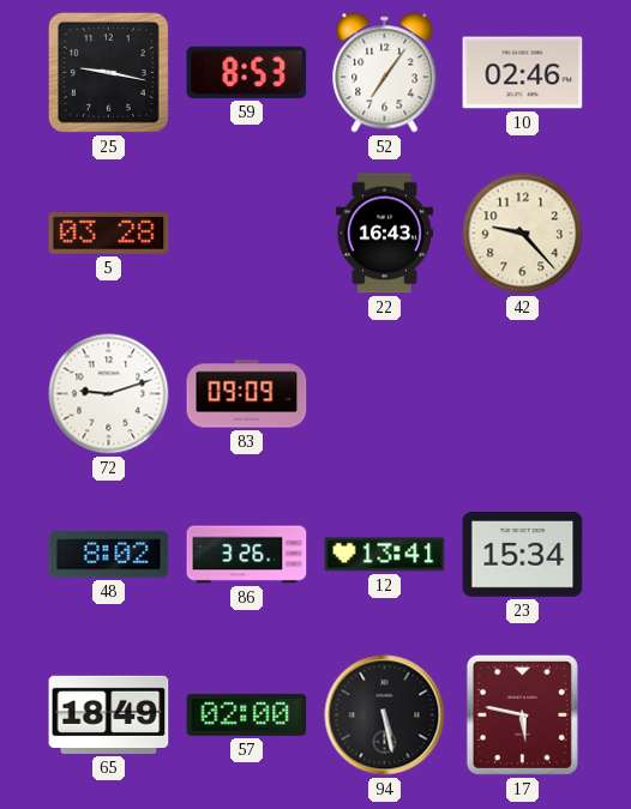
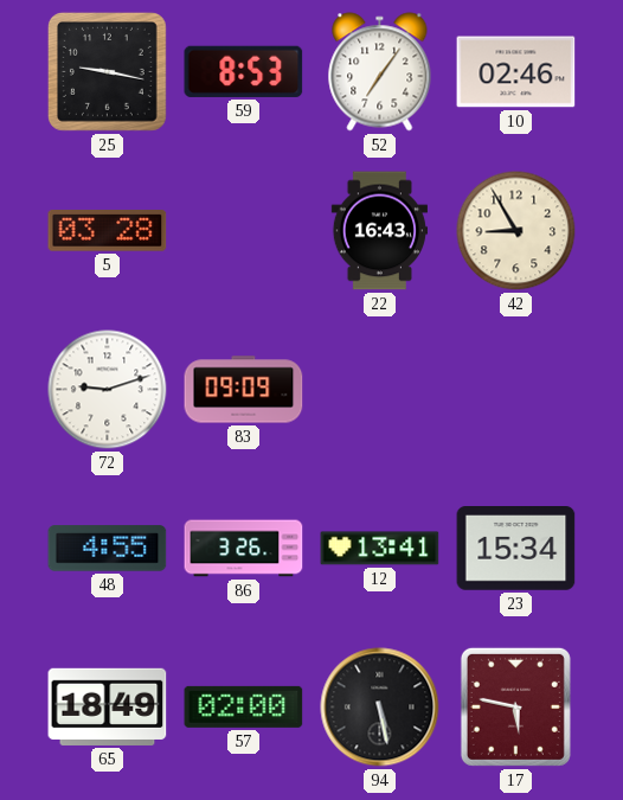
42: 9:23 -> 8:55
48: 8:02 -> 4:55
